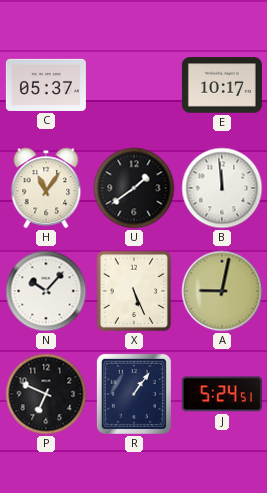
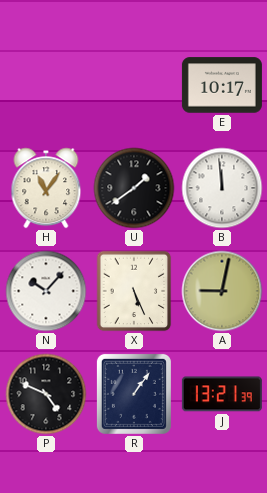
C: 05:37 -> none
P: 6:49 -> 4:49
J: 5:24 -> 13:21
